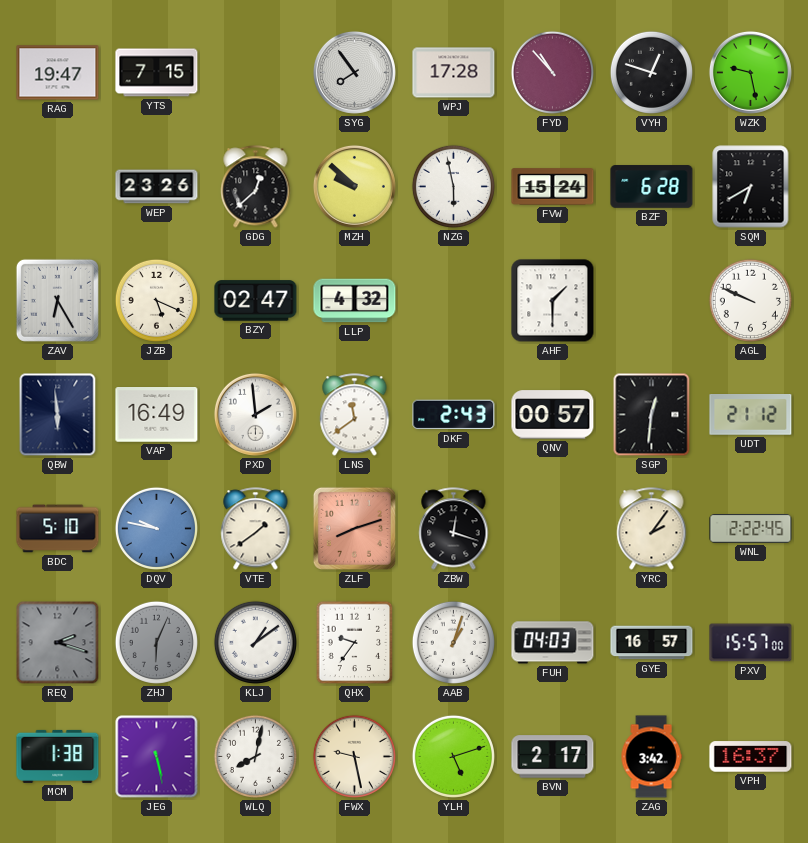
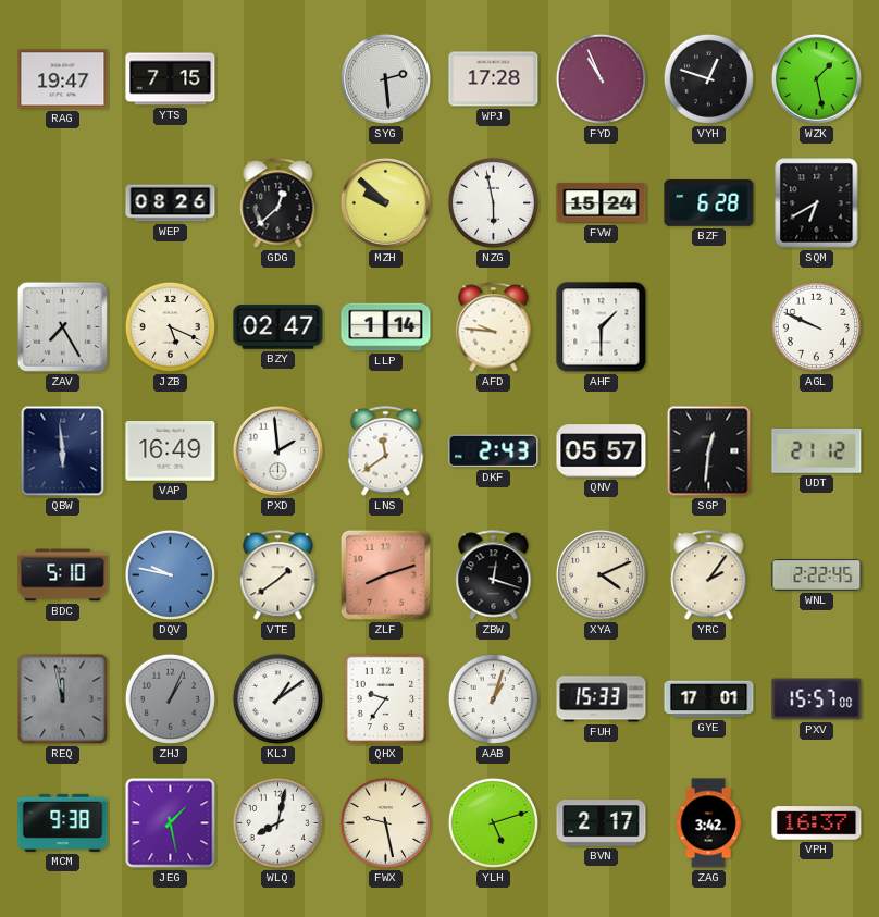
SYG: 7:54 -> 2:29
FYD: 10:53 -> 10:56
WZK: 9:28 -> 1:28
WEP: 23:26 -> 08:26
ZAV: 6:25 -> 7:25
LLP: 4:32 -> 1:14
AFD: none -> 9:46
QNV: 00:57 -> 05:57
XYA: none -> 4:11
REQ: 2:18 -> 11:58
ZHJ: 6:04 -> 1:04
FUH: 04:03 -> 15:33
GYE: 16:57 -> 17:01
MCM: 1:38 -> 9:38
JEG: 5:28 -> 1:28
